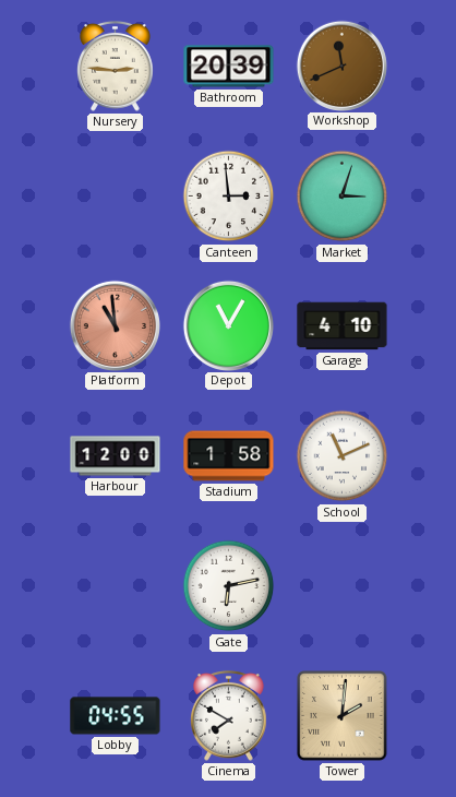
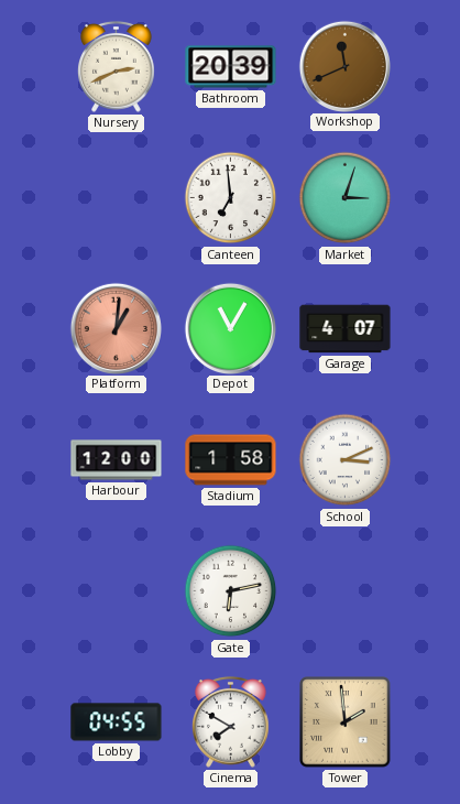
Nursery: 2:46 -> 2:41
Canteen: 2:59 -> 6:59
Platform: 10:59 -> 1:01
Garage: 4:10 -> 4:07
School: 11:11 -> 3:11
Tower: 2:01 -> 1:59
